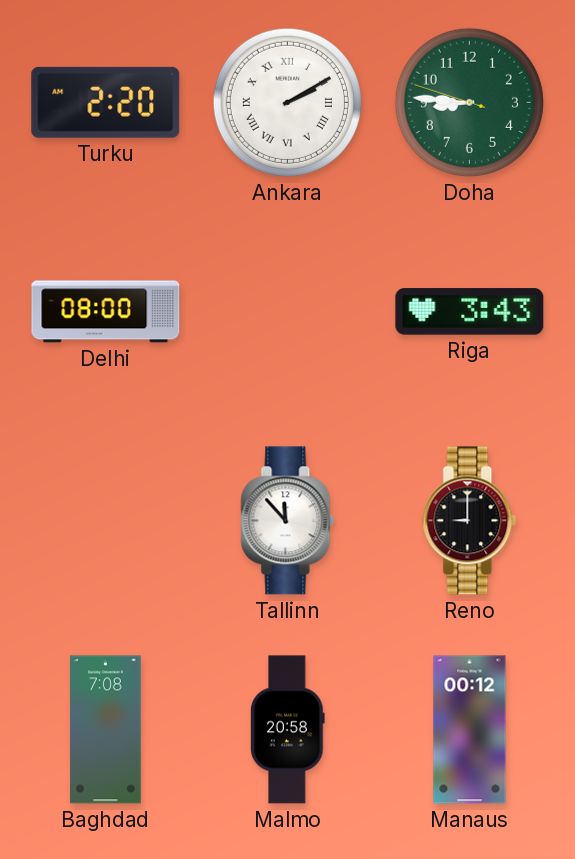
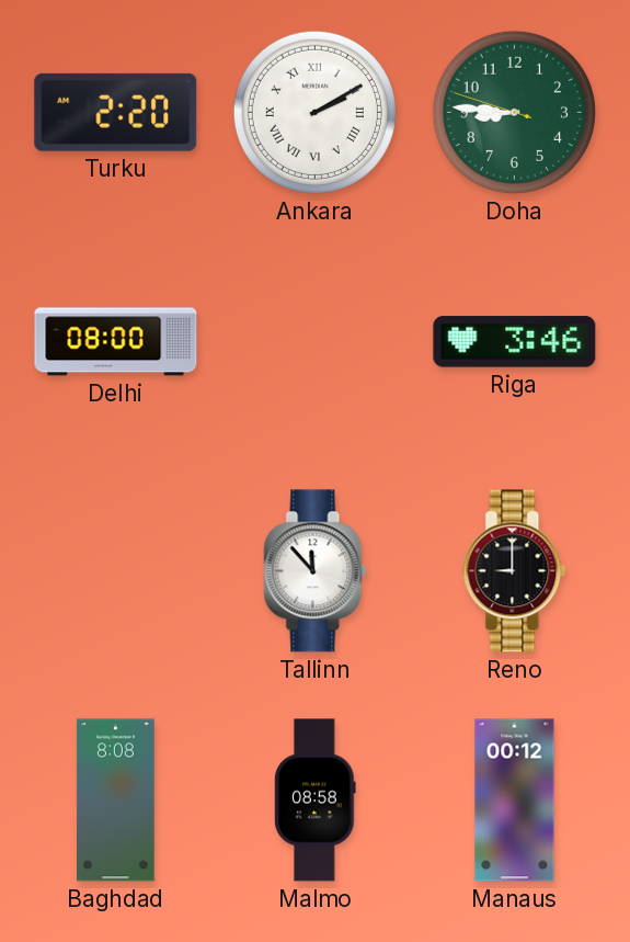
Riga: 3:43 -> 3:46
Baghdad: 7:08 -> 8:08
Malmo: 20:58 -> 08:58
